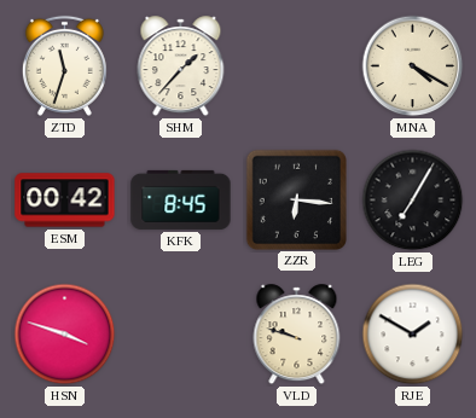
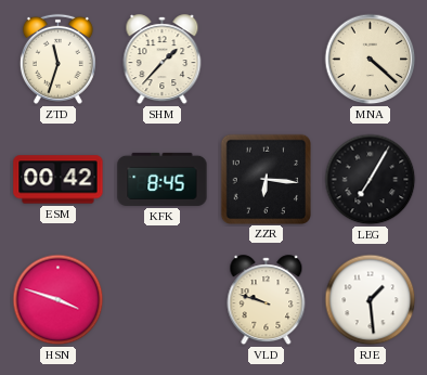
MNA: 4:20 -> 4:22
RJE: 1:50 -> 1:29
